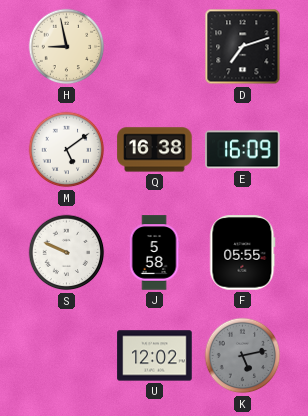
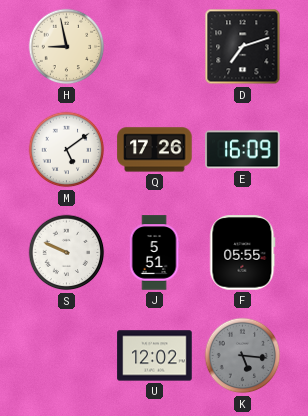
Q: 16:38 -> 17:26
J: 5:58 -> 5:51
K: 5:13 -> 5:16
